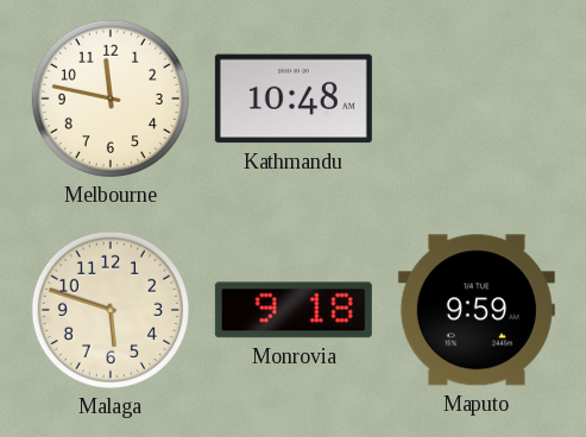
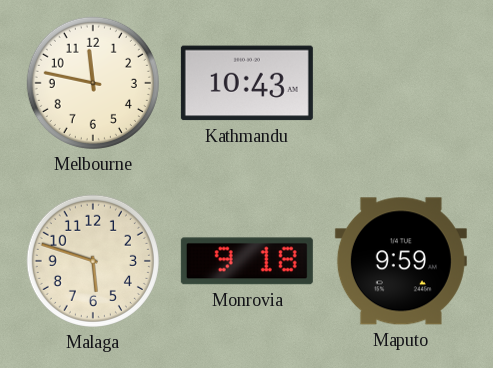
Kathmandu: 10:48 -> 10:43
